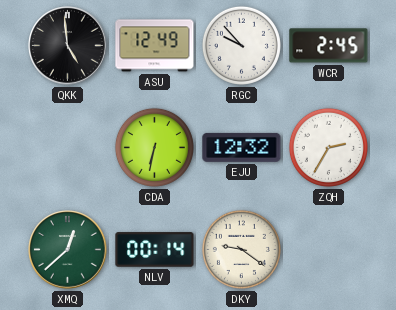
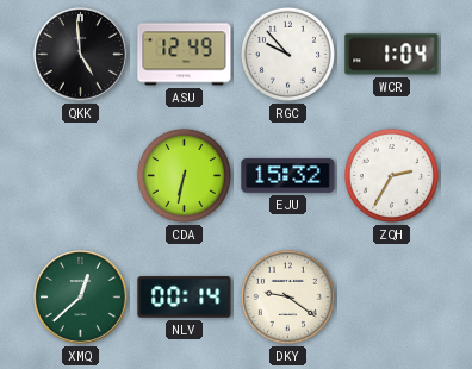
WCR: 2:45 -> 1:04
EJU: 12:32 -> 15:32
